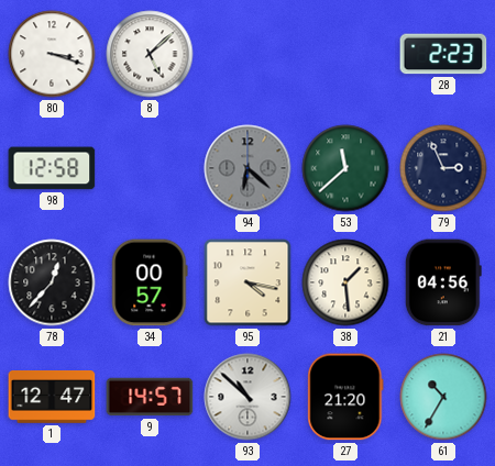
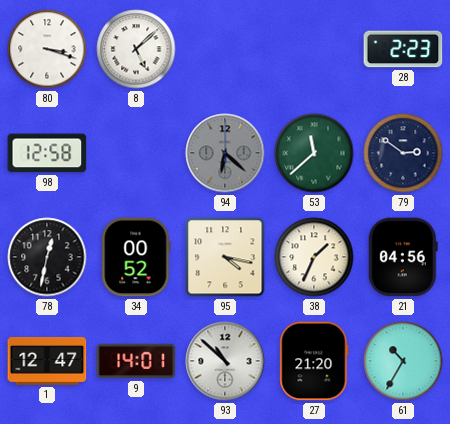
79: 2:56 -> 2:51
78: 12:37 -> 12:32
34: 00:57 -> 00:52
38: 1:29 -> 1:34
9: 14:57 -> 14:01
